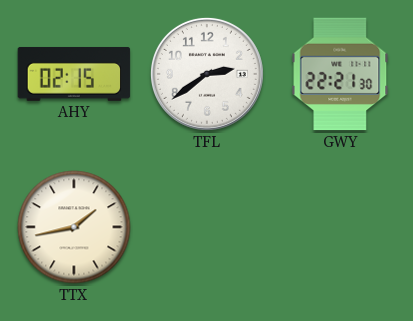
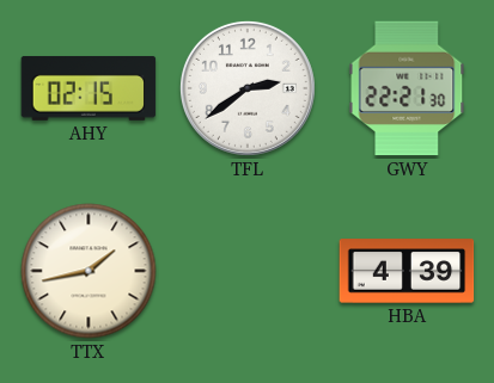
HBA: none -> 4:39
